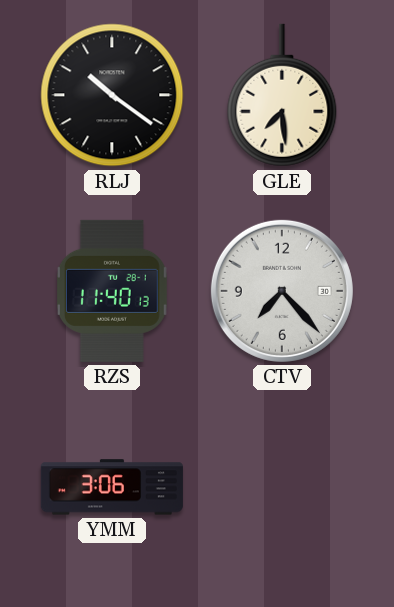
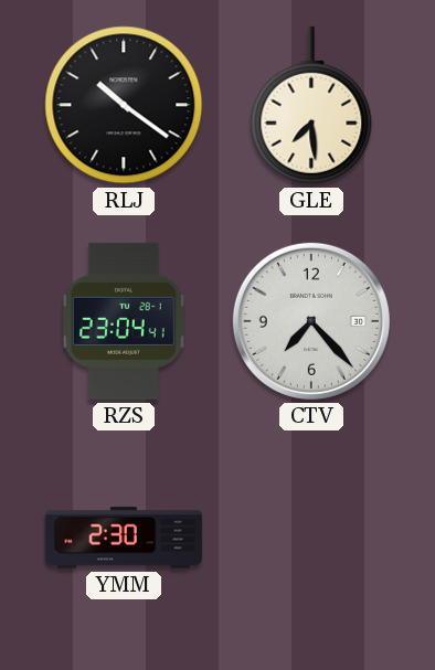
RZS: 11:40 -> 23:04
YMM: 3:06 -> 2:30
